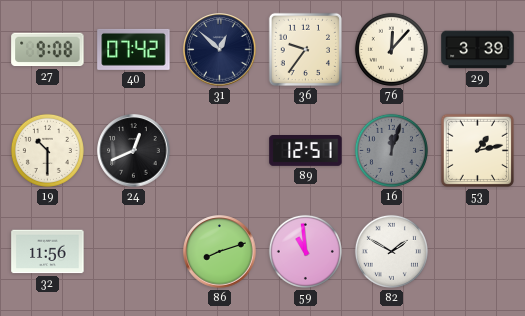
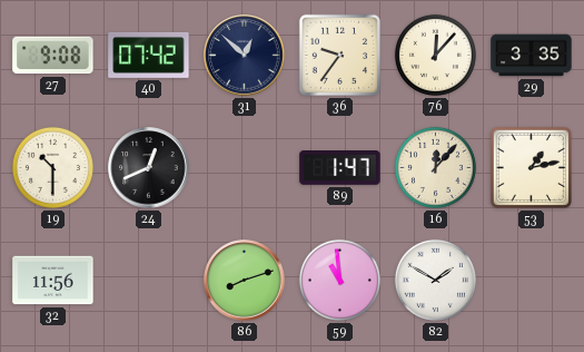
29: 3:39 -> 3:35
89: 12:51 -> 1:47
16: 12:03 -> 12:07
16 dial: grey -> cream
